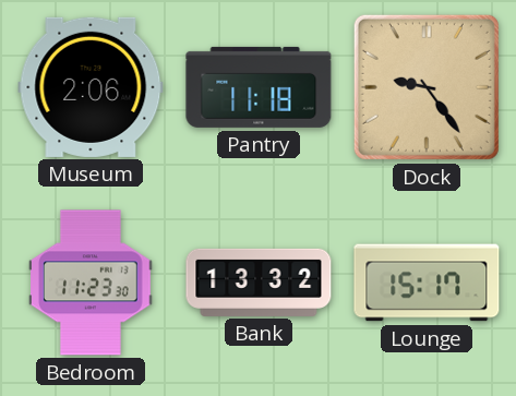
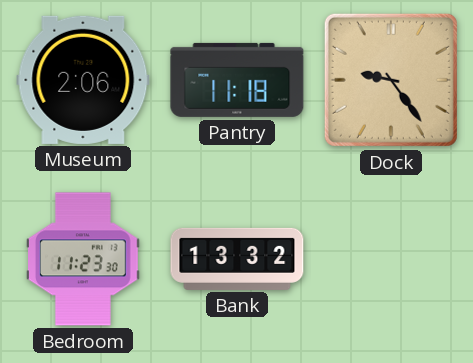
Lounge: 15:17 -> none
